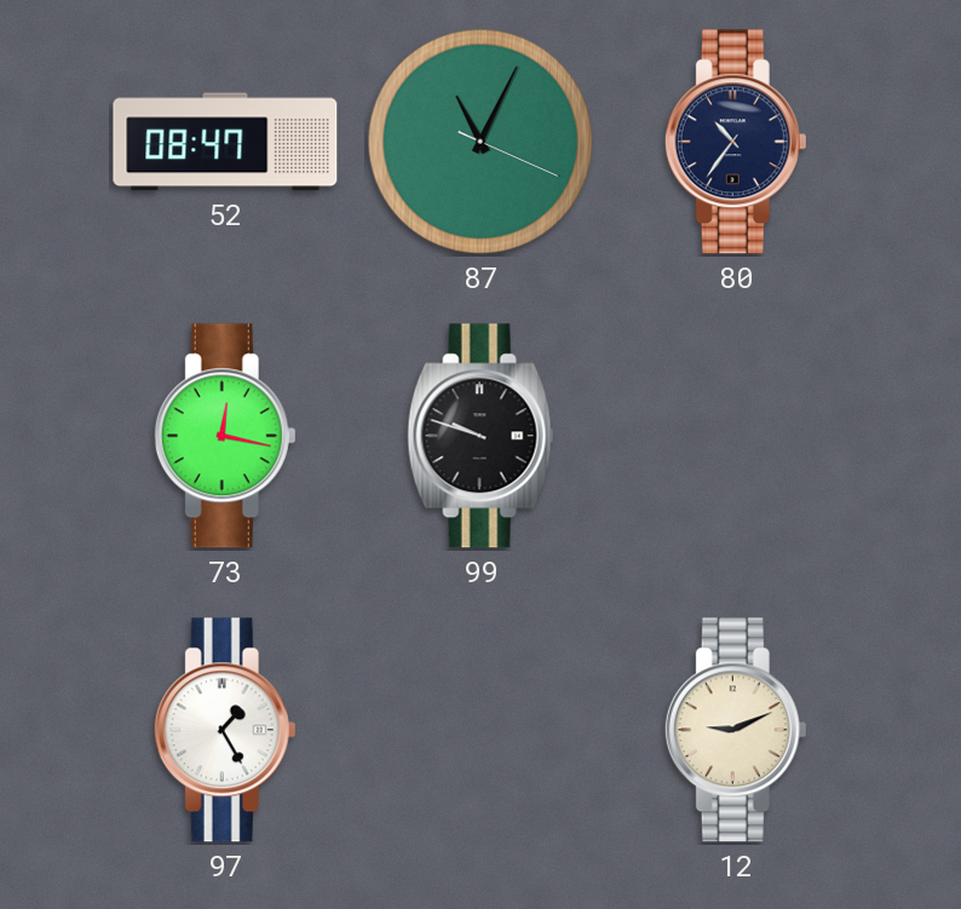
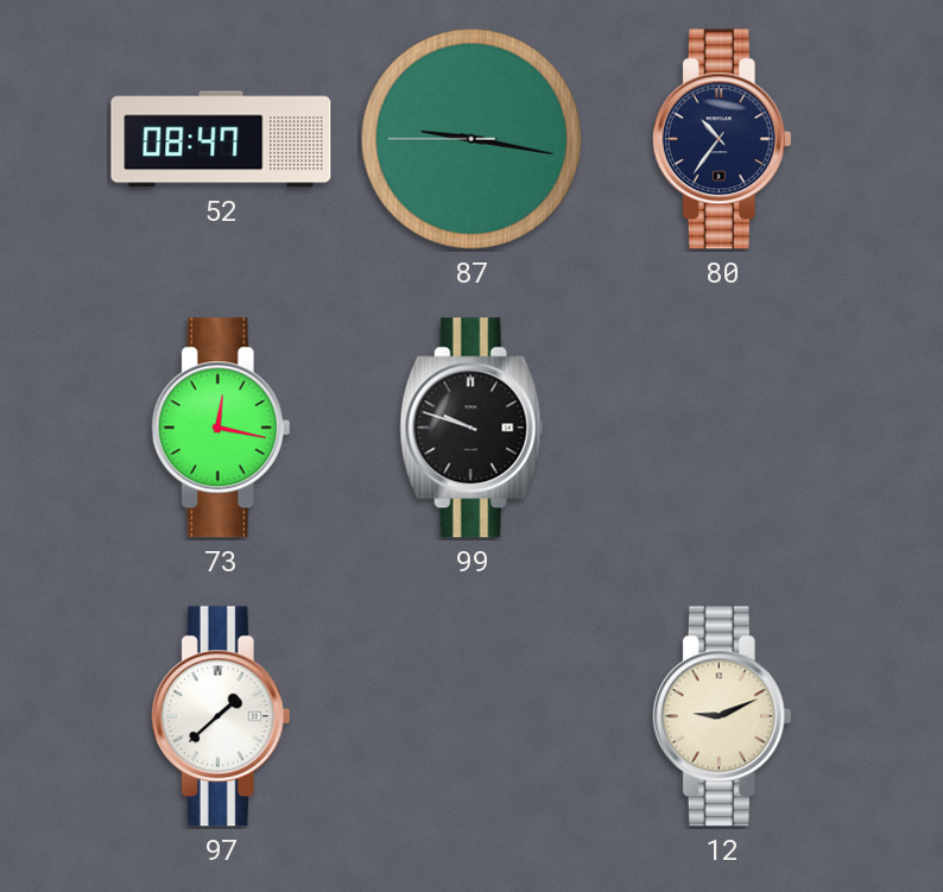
87: 11:04 -> 9:16
97: 1:25 -> 1:38
